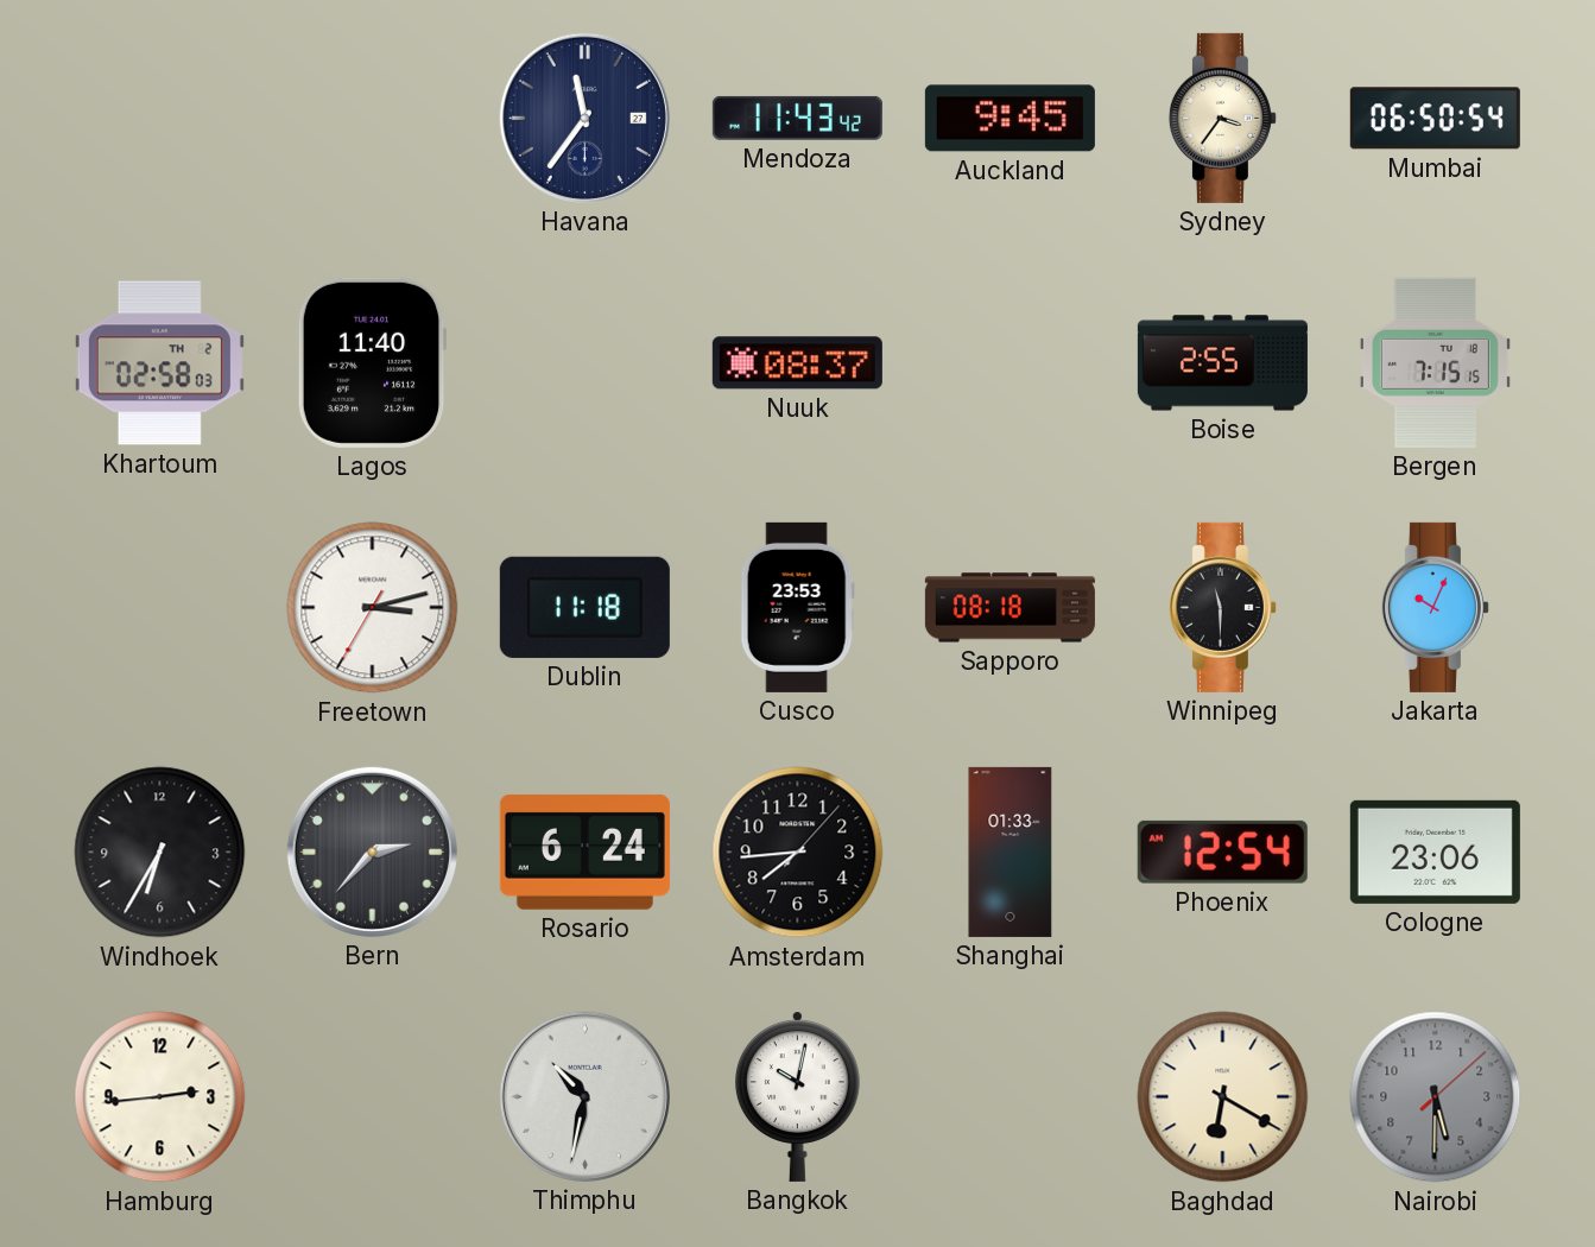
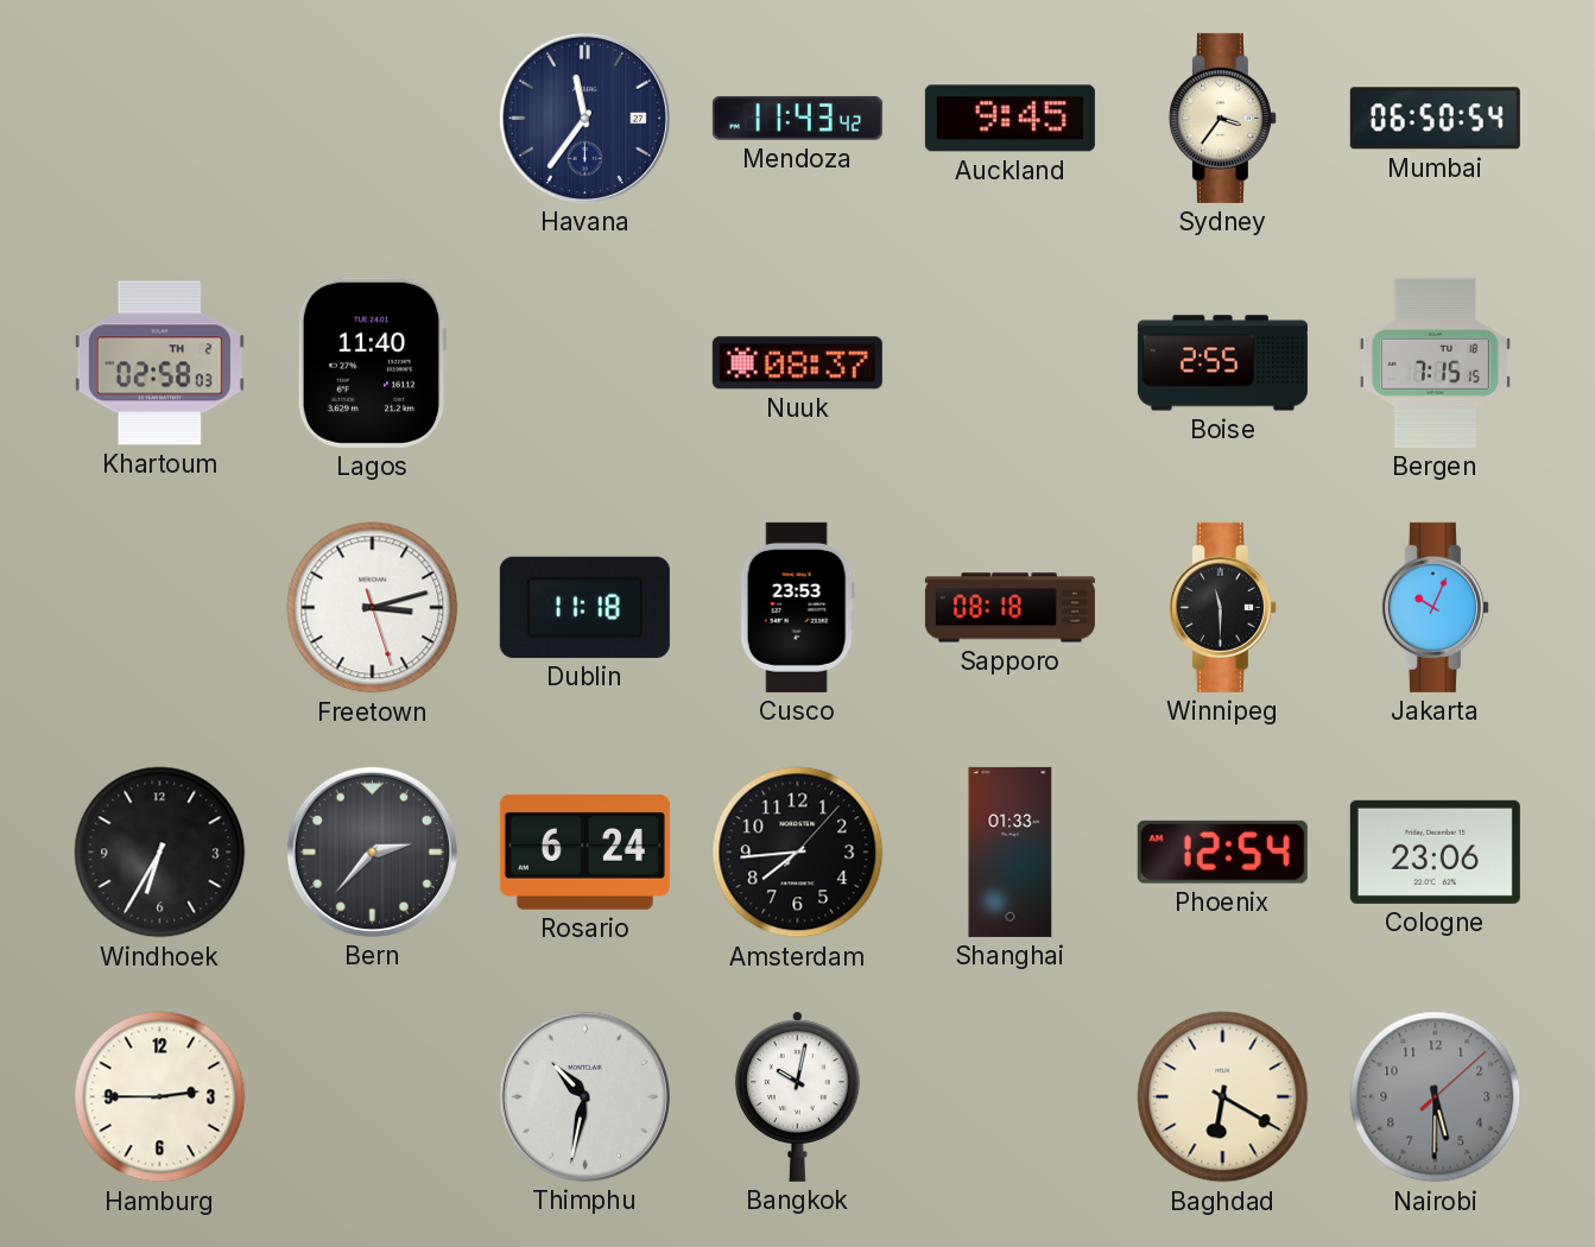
Freetown: 3:12:35 -> 3:12:27
Hamburg: 2:44 -> 2:45
